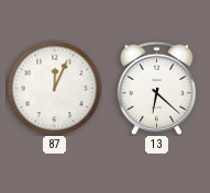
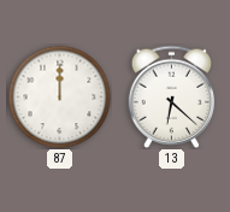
87: 12:04 -> 12:00
